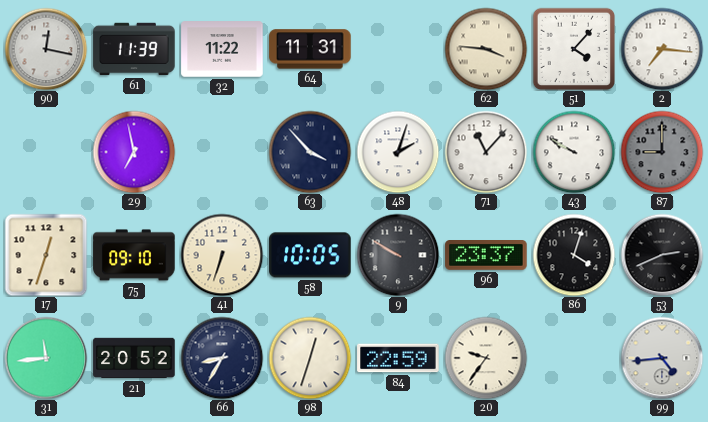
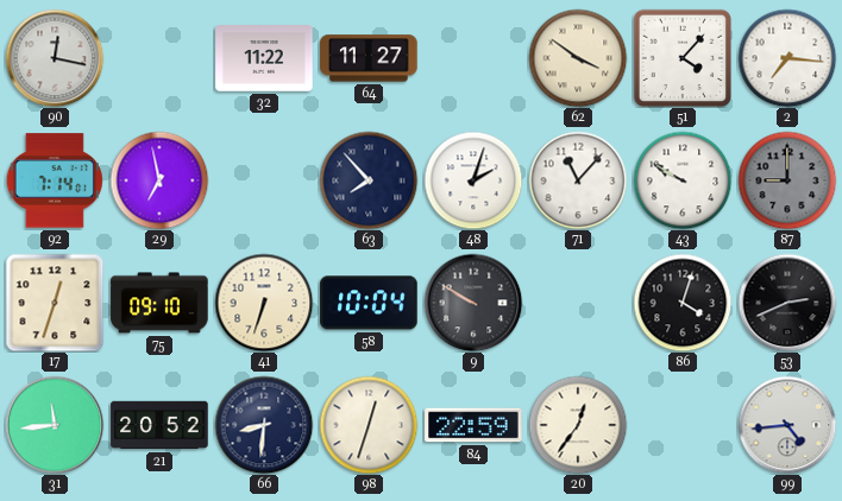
61: 11:39 -> none
64: 11:31 -> 11:27
62: 3:46 -> 3:51
92: none -> 7:14
63: 3:53 -> 7:53
58: 10:05 -> 10:04
96: 23:37 -> none
66: 8:35 -> 8:31
20: 9:36 -> 12:36
